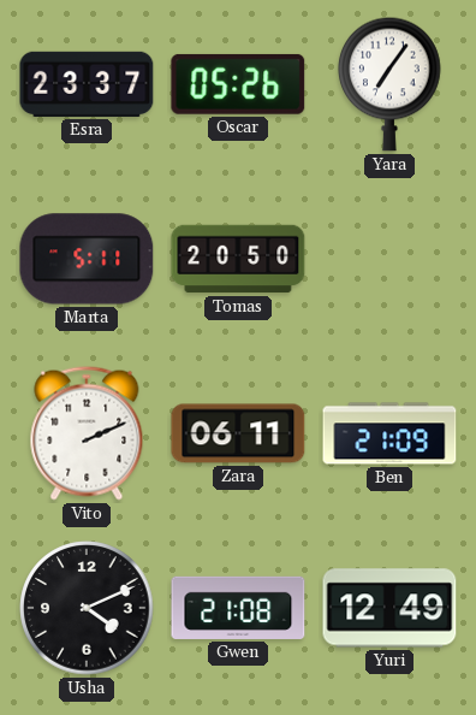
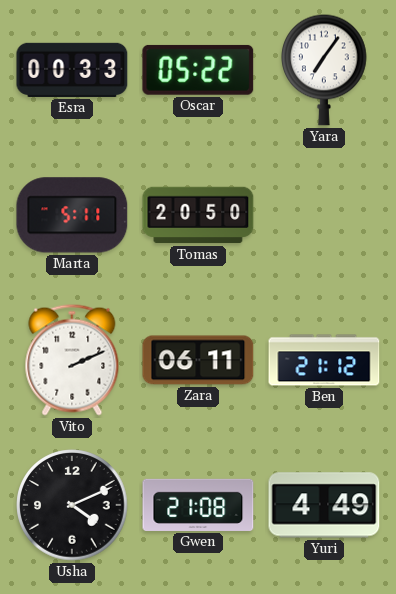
Esra: 23:37 -> 00:33
Oscar: 05:26 -> 05:22
Ben: 21:09 -> 21:12
Yuri: 12:49 -> 4:49
